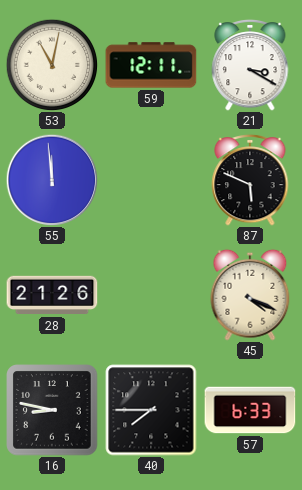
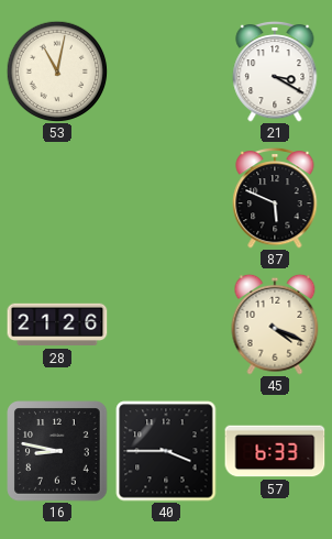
59: 12:11 -> none
55: 11:59 -> none
40: 7:45 -> 3:45
